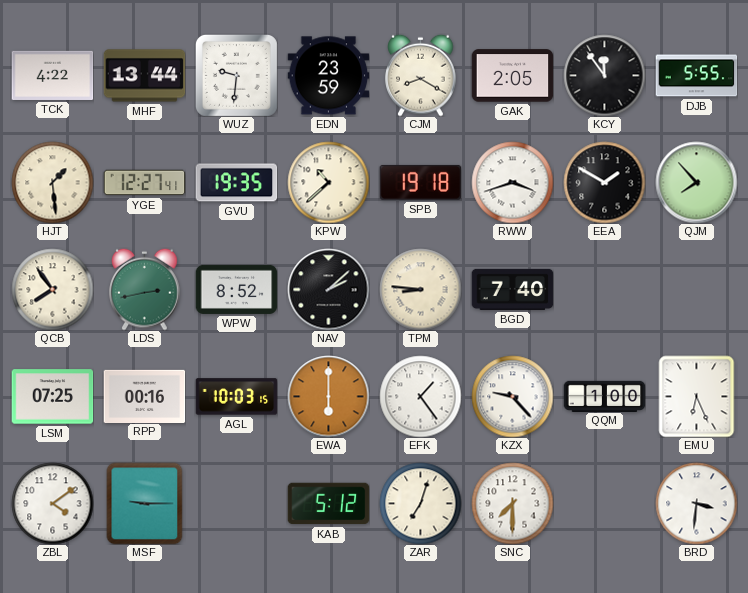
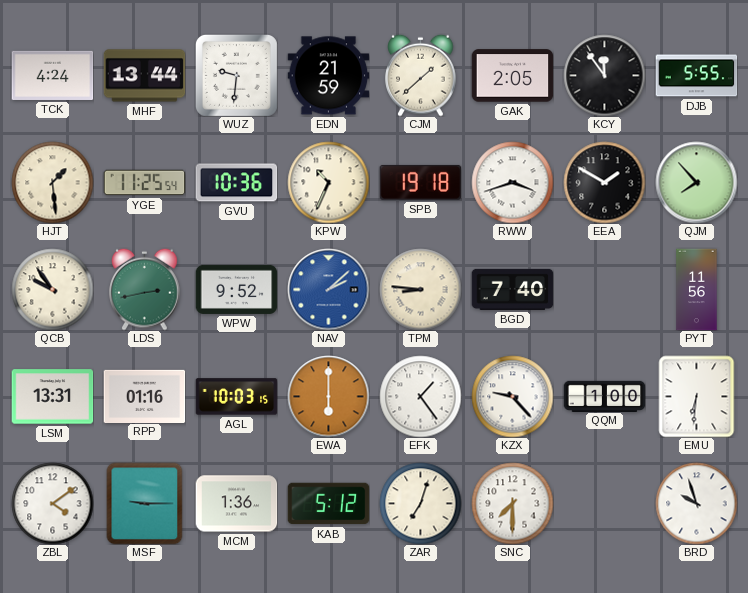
TCK: 4:22 -> 4:24
EDN: 23:59 -> 21:59
CJM: 8:20 -> 1:38
YGE: 12:27 -> 11:25
GVU: 19:35 -> 10:36
KPW: 10:38 -> 10:34
QCB: 7:54 -> 9:54
WPW: 8:52 -> 9:52
NAV dial: black -> blue
PYT: none -> 11:56
LSM: 07:25 -> 13:31
RPP: 00:16 -> 01:16
EMU: 6:26 -> 6:31
MCM: none -> 1:36
BRD: 3:31 -> 9:57
